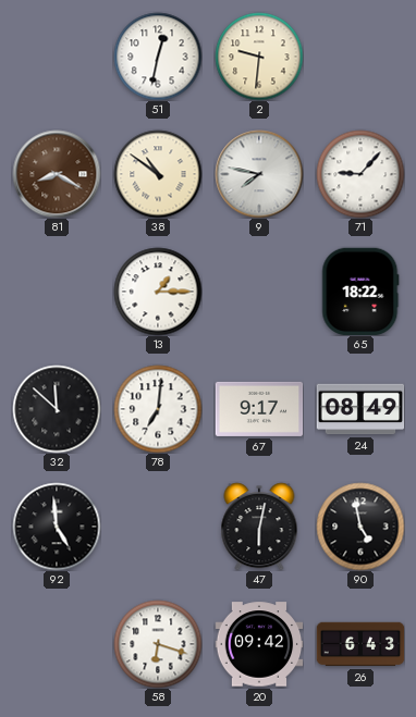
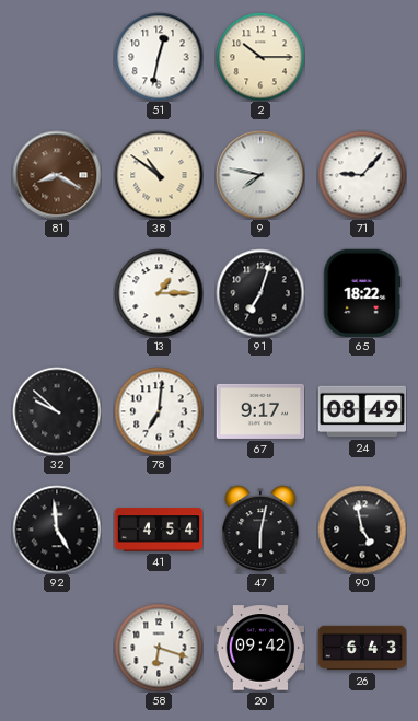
2: 9:31 -> 10:15
91: none -> 7:03
32: 11:52 -> 9:52
41: none -> 4:54
